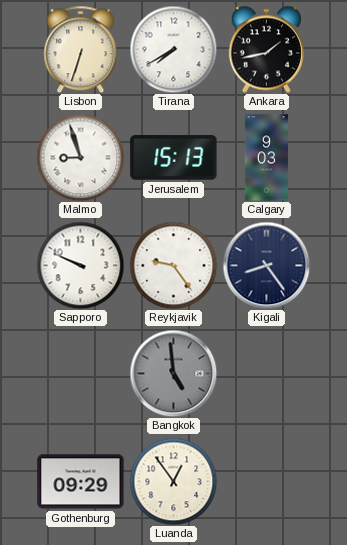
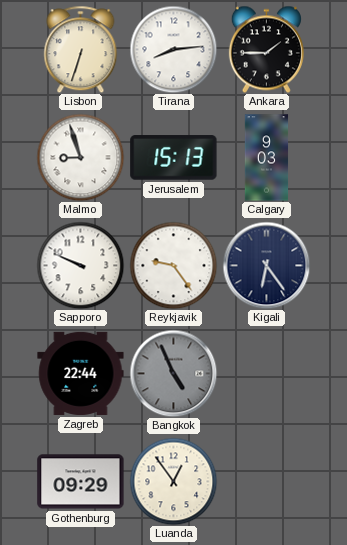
Tirana: 7:40 -> 8:14
Ankara: 1:43 -> 1:45
Kigali: 8:24 -> 6:24
Zagreb: none -> 22:44
Bangkok: 4:59 -> 4:56
